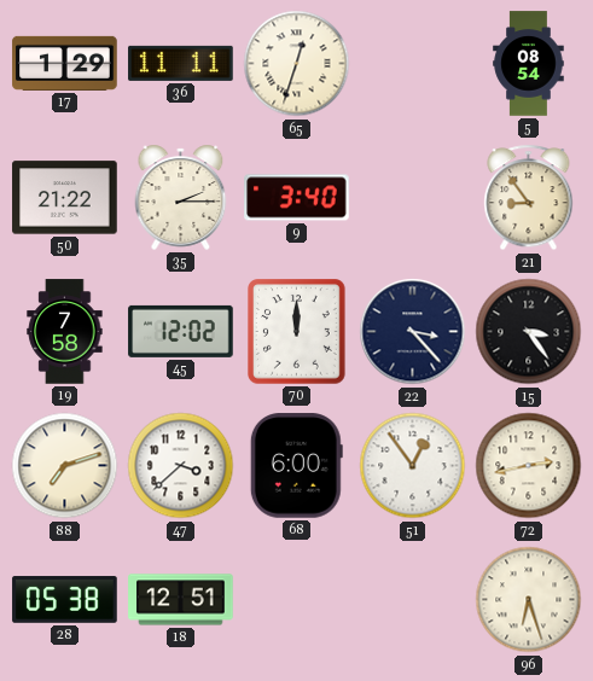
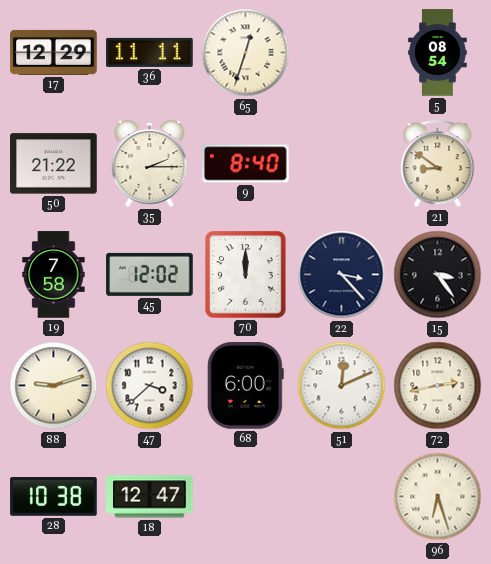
17: 1:29 -> 12:29
9: 3:40 -> 8:40
21: 8:54 -> 8:51
88: 7:12 -> 9:12
51: 12:54 -> 12:11
28: 05:38 -> 10:38
18: 12:51 -> 12:47
